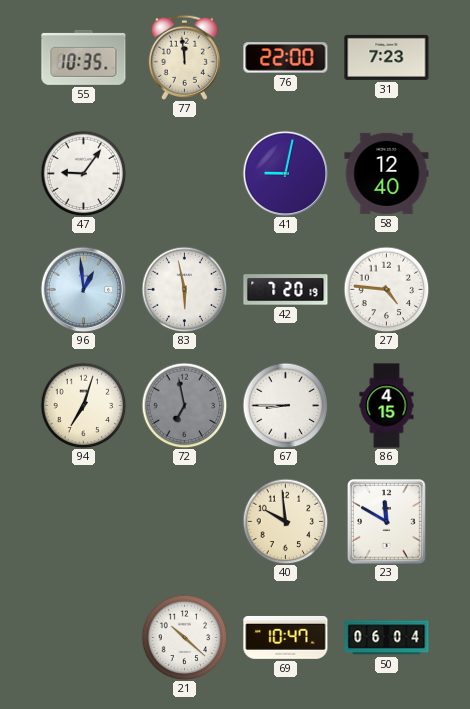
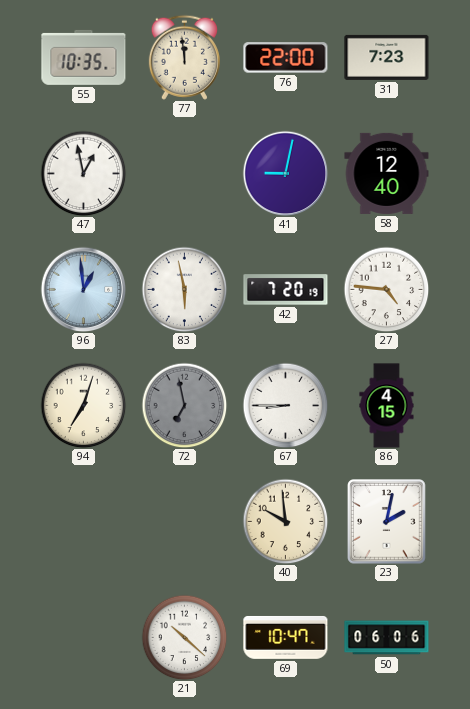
47: 9:06 -> 12:58
23: 11:50 -> 2:02
50: 06:04 -> 06:06
